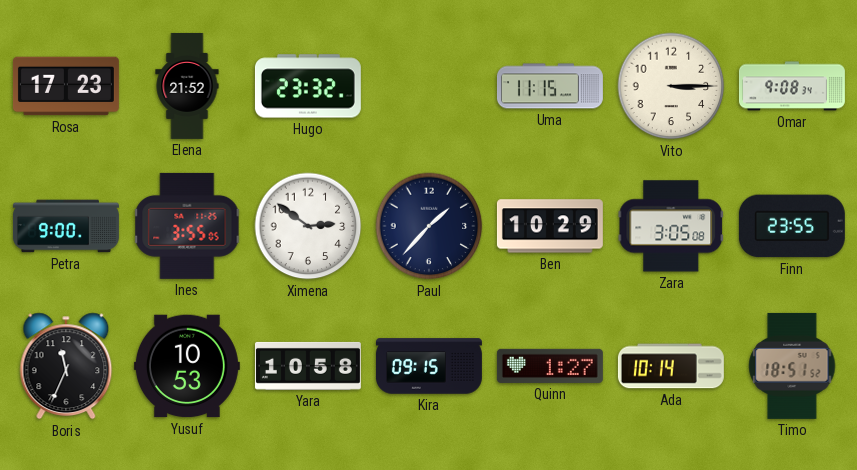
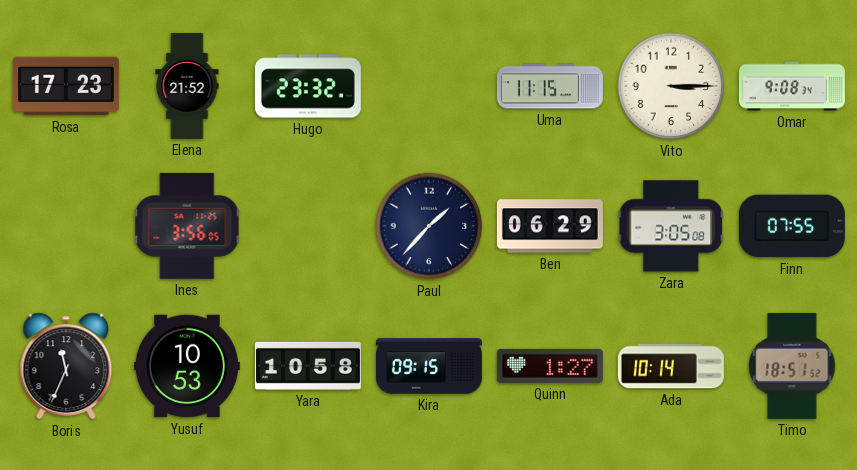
Petra: 9:00 -> none
Ines: 3:55 -> 3:56
Ximena: 2:51 -> none
Ben: 10:29 -> 06:29
Finn: 23:55 -> 07:55
